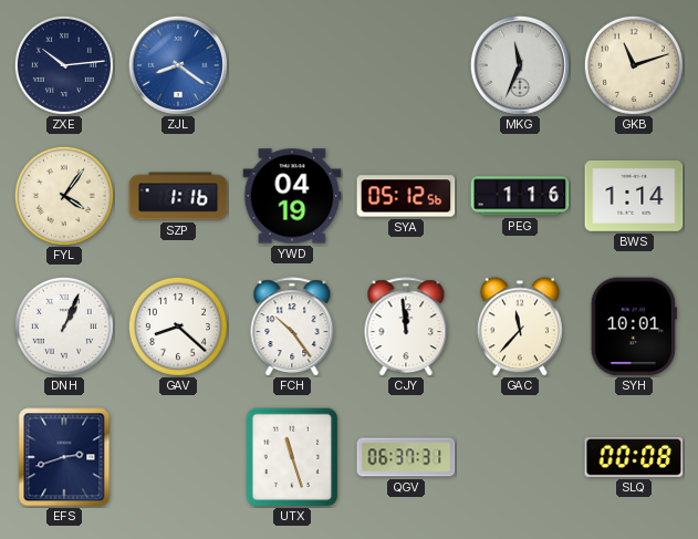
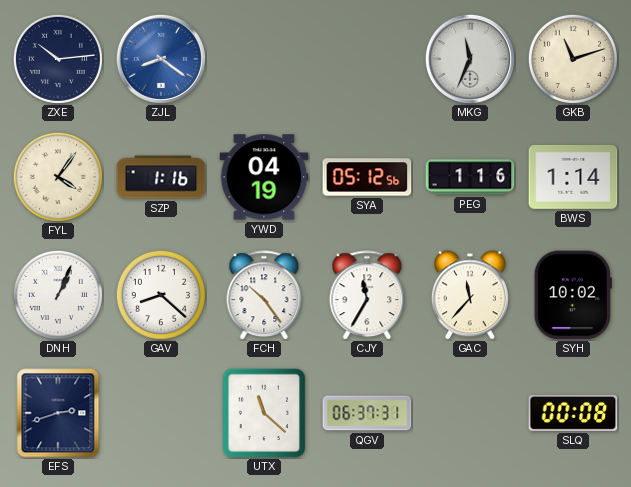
CJY: 11:59 -> 11:35
SYH: 10:01 -> 10:02
UTX: 11:27 -> 11:22
